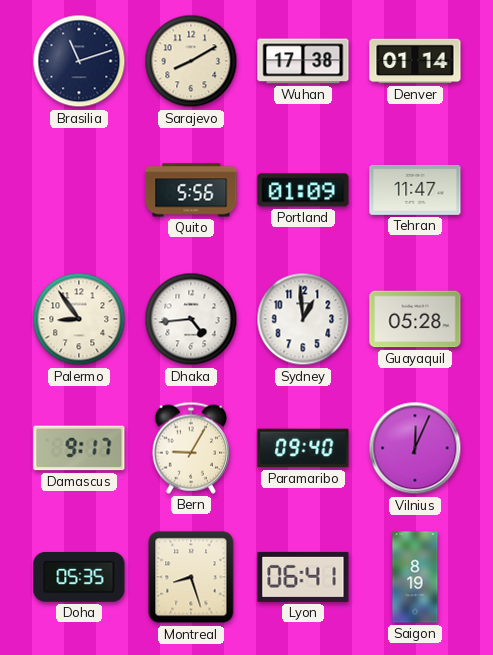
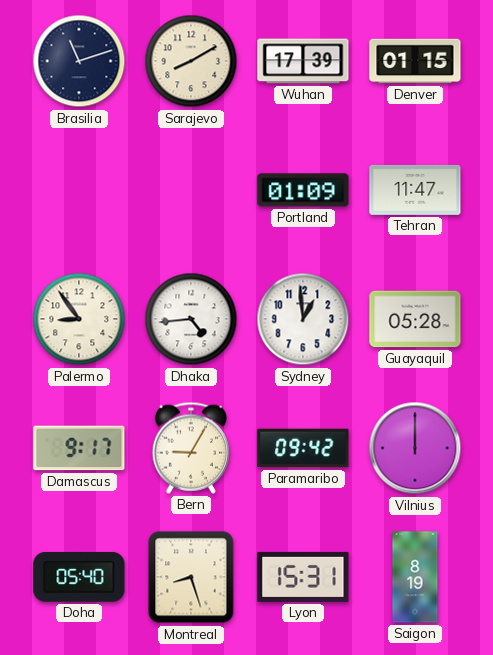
Wuhan: 17:38 -> 17:39
Denver: 01:14 -> 01:15
Quito: 5:56 -> none
Paramaribo: 09:40 -> 09:42
Vilnius: 12:04 -> 12:00
Doha: 05:35 -> 05:40
Lyon: 06:41 -> 15:31
